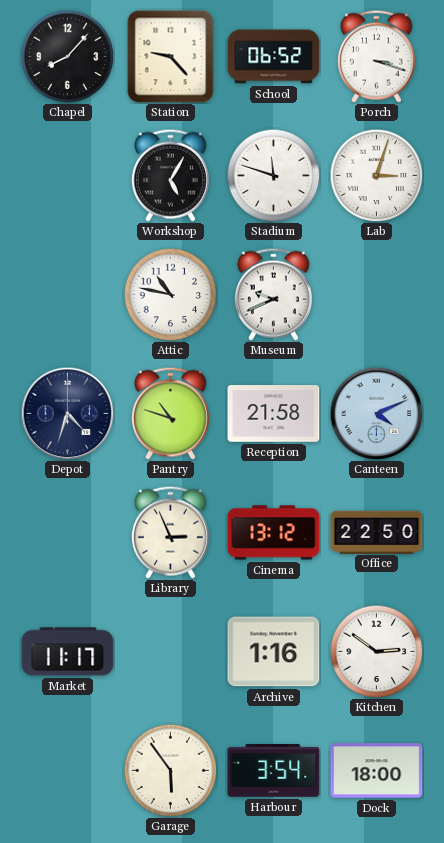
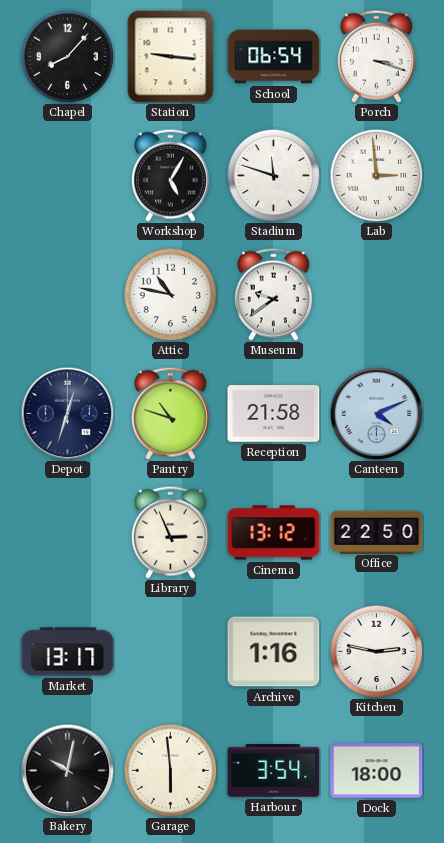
Station: 9:23 -> 9:16
School: 06:52 -> 06:54
Lab: 3:03 -> 2:59
Museum: 9:41 -> 9:39
Depot: 4:33 -> 12:33
Market: 11:17 -> 13:17
Kitchen: 2:51 -> 2:47
Bakery: none -> 10:02
Garage: 5:54 -> 5:59
